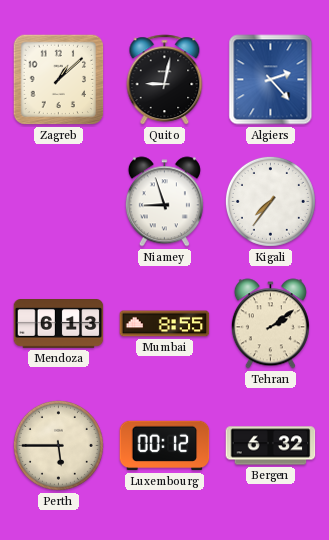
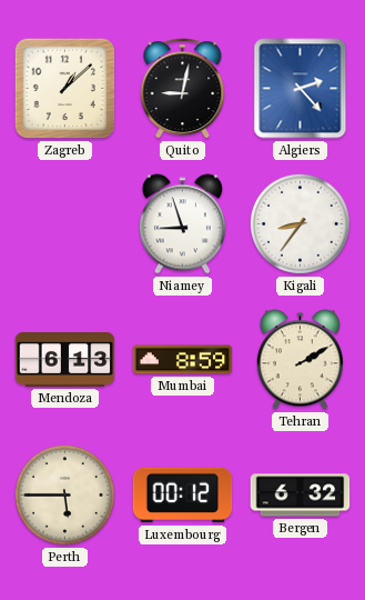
Kigali: 7:36 -> 8:36
Mumbai: 8:55 -> 8:59
Tehran: 2:09 -> 2:10
